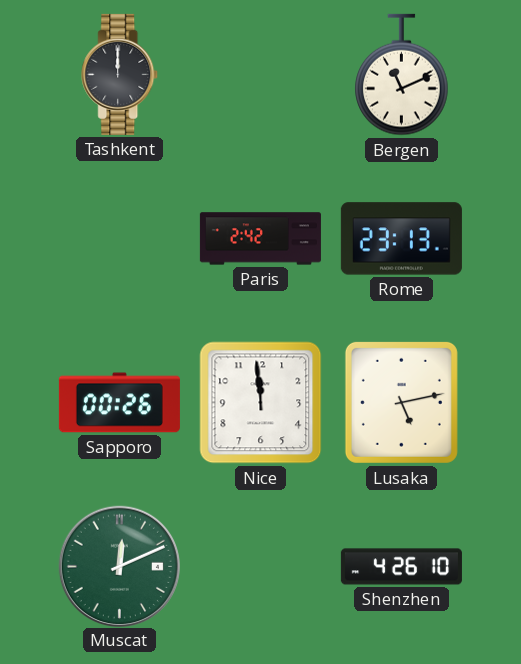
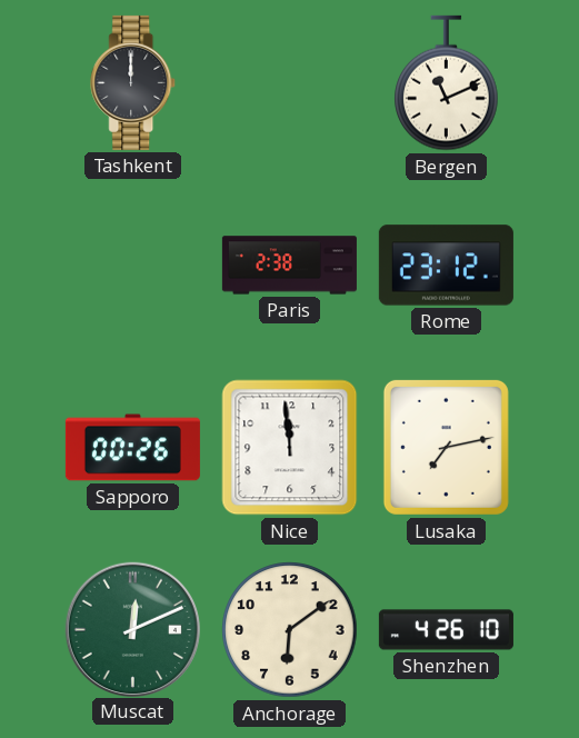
Paris: 2:42 -> 2:38
Rome: 23:13 -> 23:12
Lusaka: 5:13 -> 7:13
Anchorage: none -> 6:09
